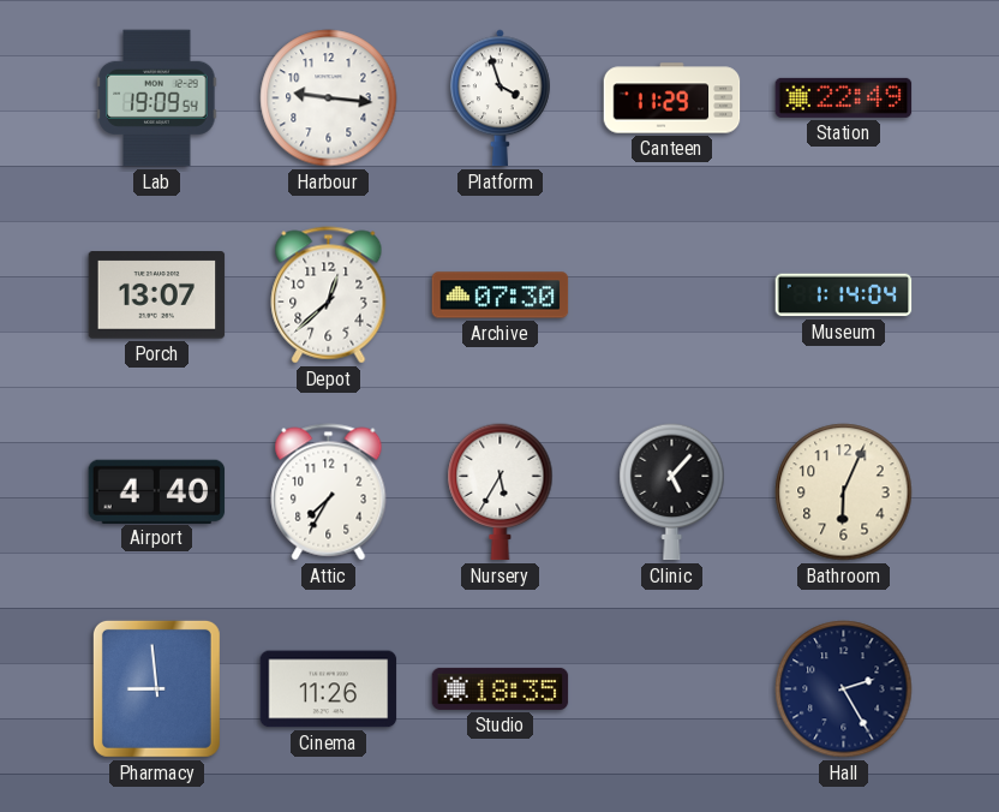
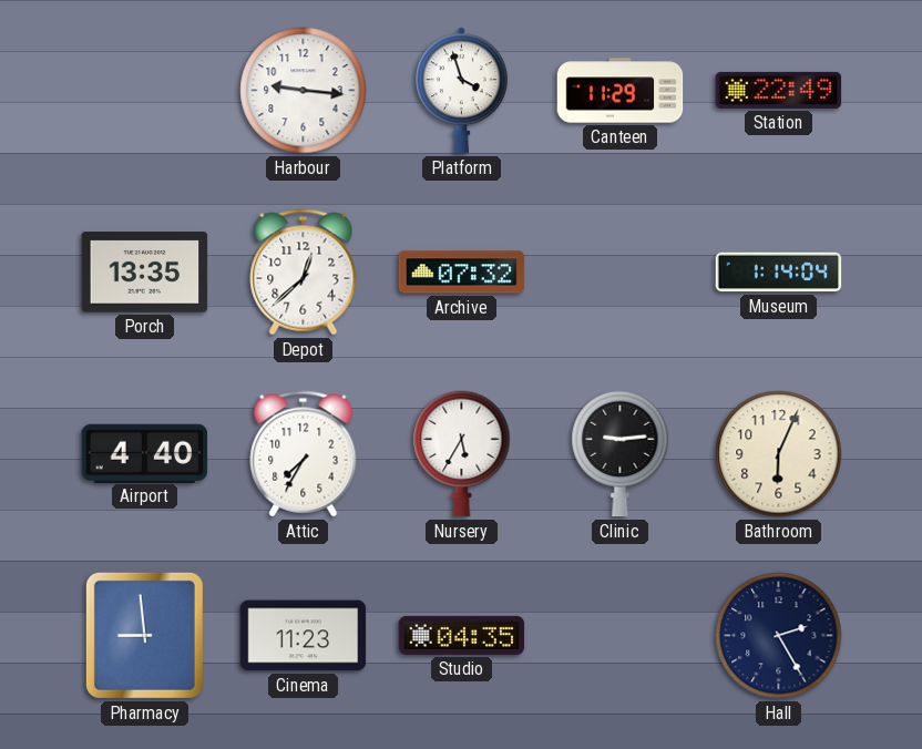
Lab: 19:09 -> none
Porch: 13:07 -> 13:35
Archive: 07:30 -> 07:32
Clinic: 5:07 -> 9:14
Cinema: 11:26 -> 11:23
Studio: 18:35 -> 04:35
